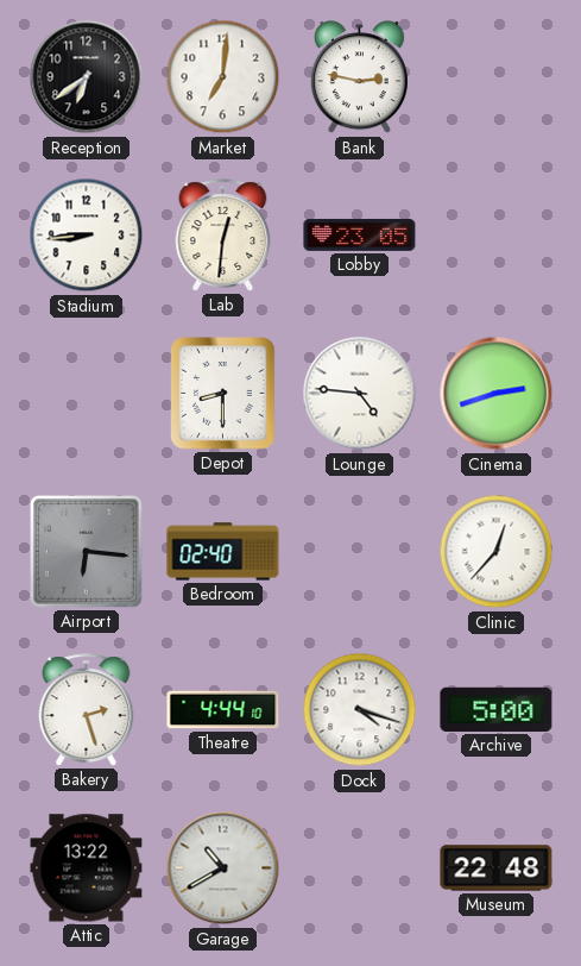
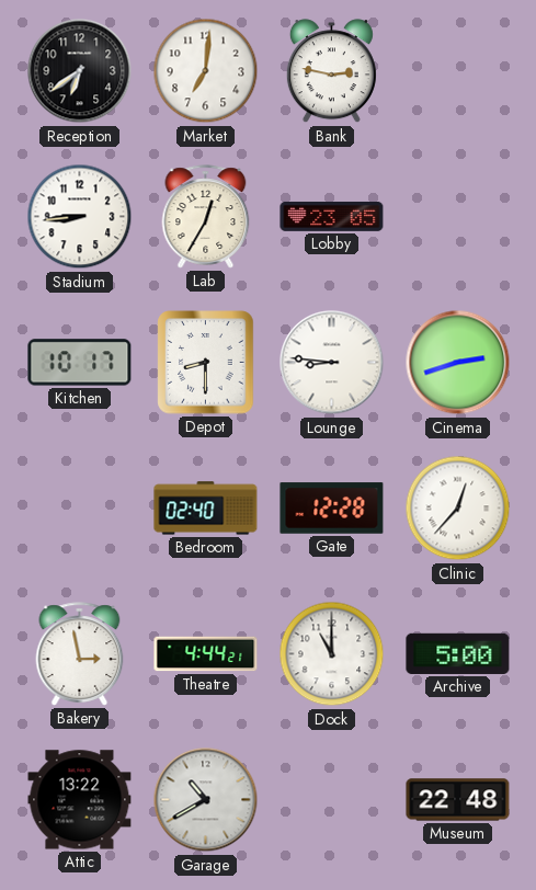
Lab: 12:31 -> 12:35
Kitchen: none -> 10:17
Lounge: 4:46 -> 8:46
Airport: 6:16 -> none
Gate: none -> 12:28
Bakery: 2:27 -> 2:58
Theatre: 4:44:10 -> 4:44:21
Dock: 4:18 -> 11:00
